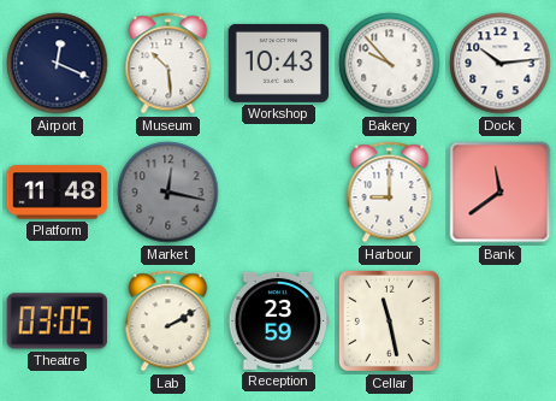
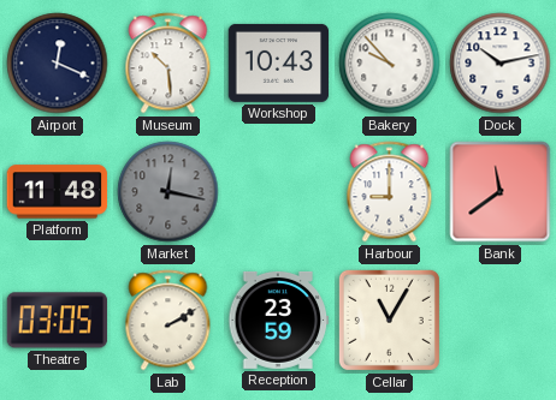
Dock: 10:14 -> 10:13
Cellar: 11:28 -> 11:05
